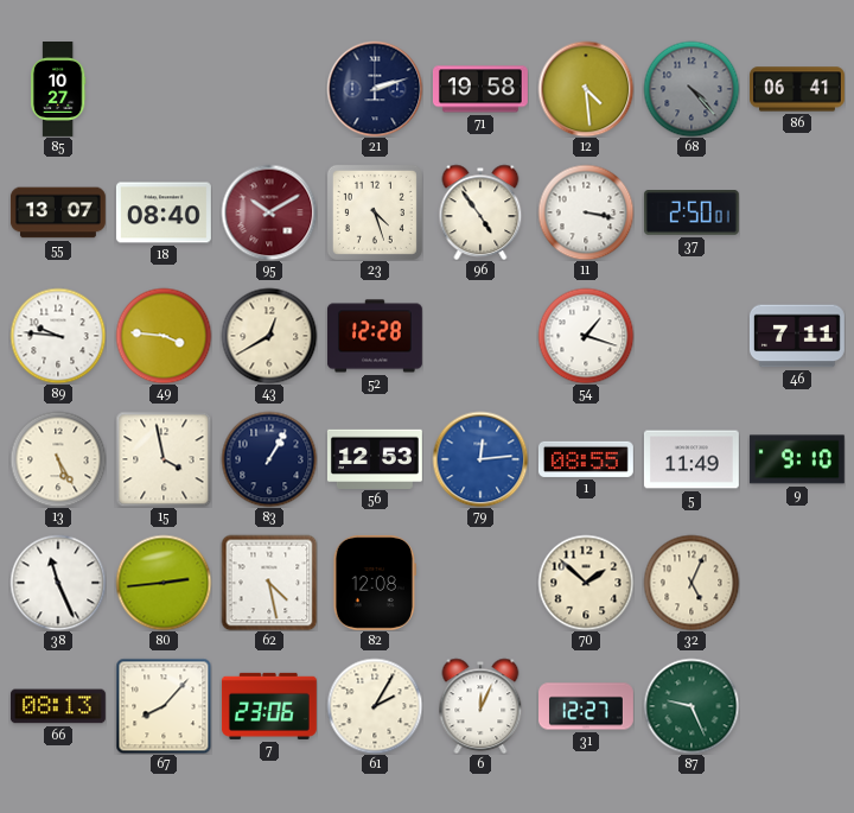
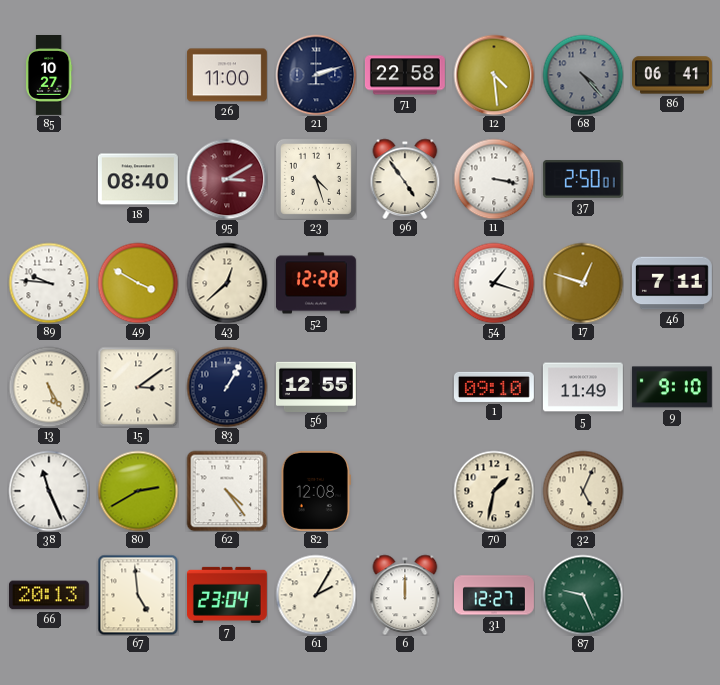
26: none -> 11:00
71: 19:58 -> 22:58
55: 13:07 -> none
95: 10:10 -> 3:10
49: 3:46 -> 3:50
43: 12:40 -> 12:38
17: none -> 12:48
15: 3:58 -> 3:09
56: 12:53 -> 12:55
79: 12:14 -> none
1: 08:55 -> 09:10
80: 2:44 -> 2:40
62: 4:28 -> 4:24
70: 1:52 -> 1:32
66: 08:13 -> 20:13
67: 8:07 -> 4:59
7: 23:06 -> 23:04
6: 12:04 -> 12:00
